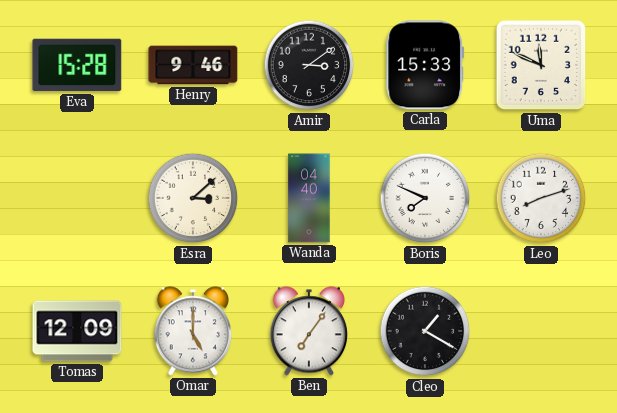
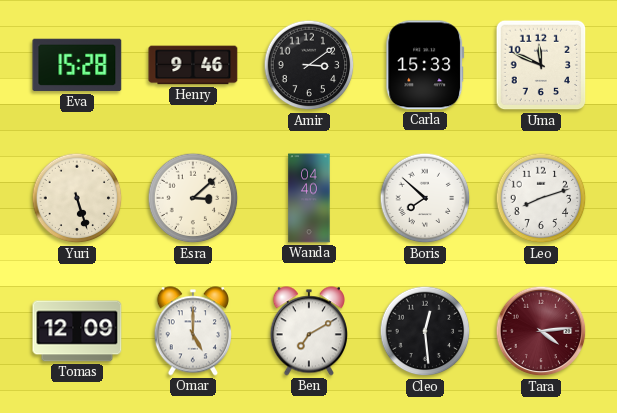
Yuri: none -> 5:27
Boris: 7:49 -> 7:52
Ben: 7:06 -> 7:10
Cleo: 1:20 -> 12:29
Tara: none -> 4:14
